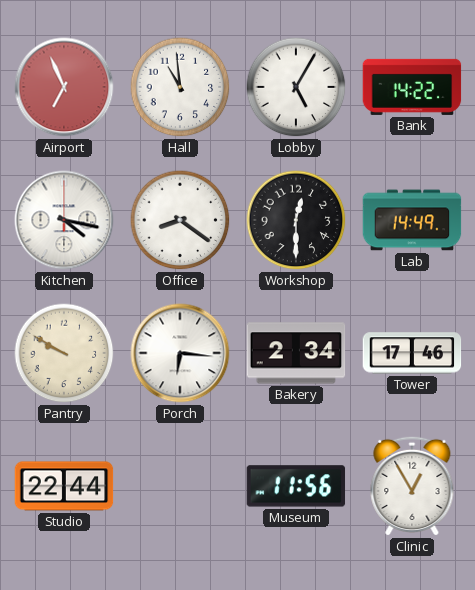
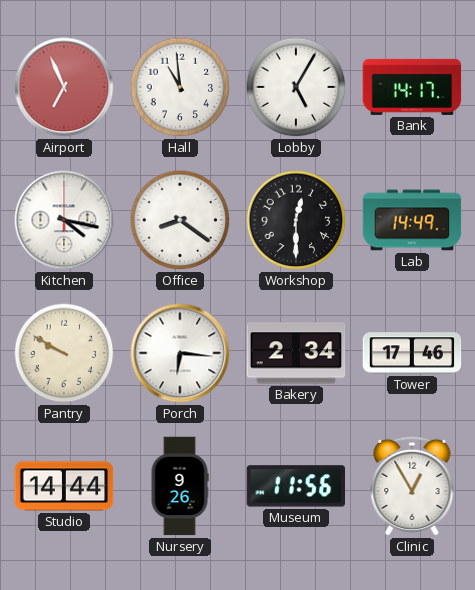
Bank: 14:22 -> 14:17
Studio: 22:44 -> 14:44
Nursery: none -> 9:26
